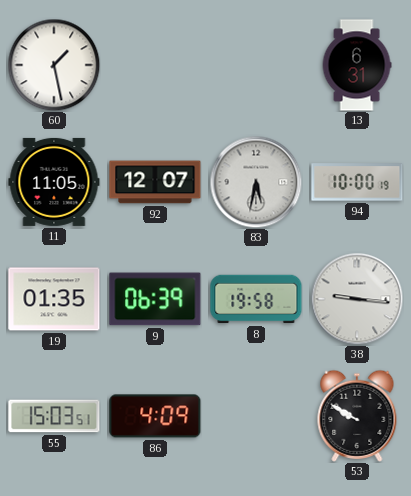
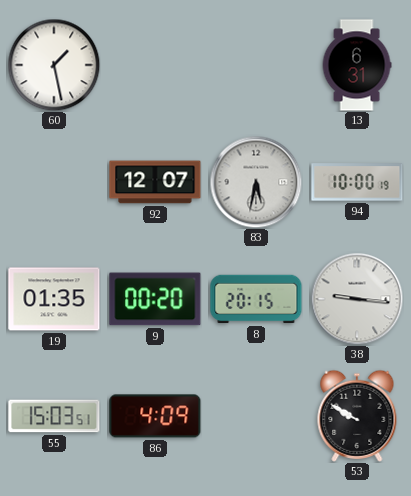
11: 11:05 -> none
9: 06:39 -> 00:20
8: 19:58 -> 20:15
